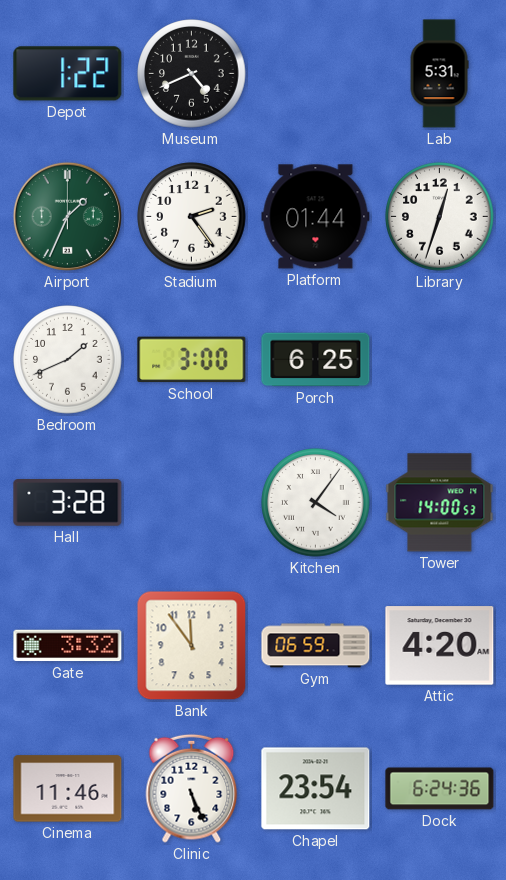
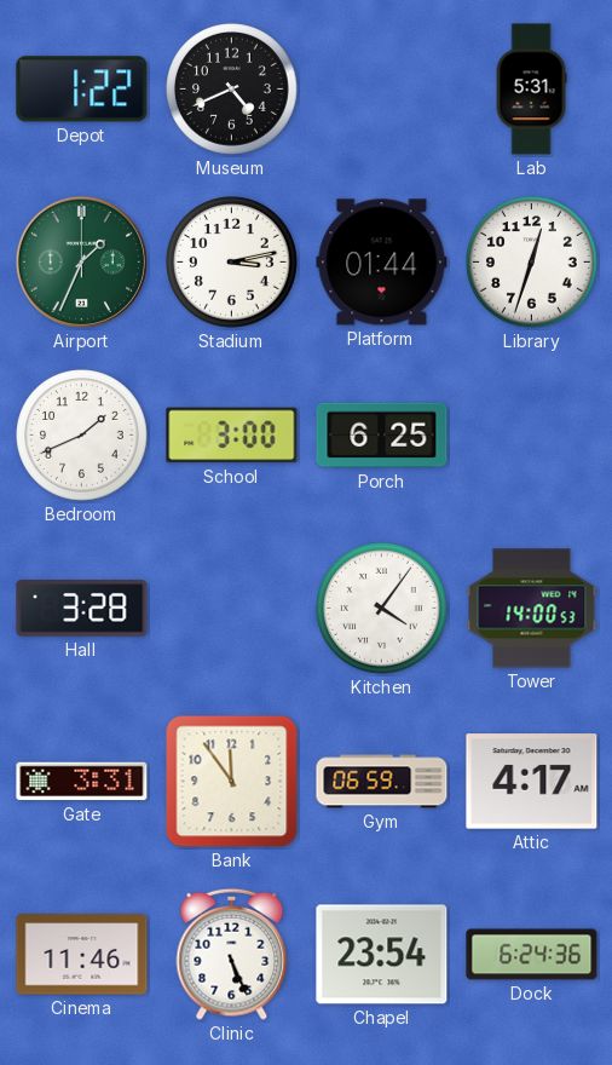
Stadium: 2:24 -> 3:13
Gate: 3:32 -> 3:31
Attic: 4:20 -> 4:17
